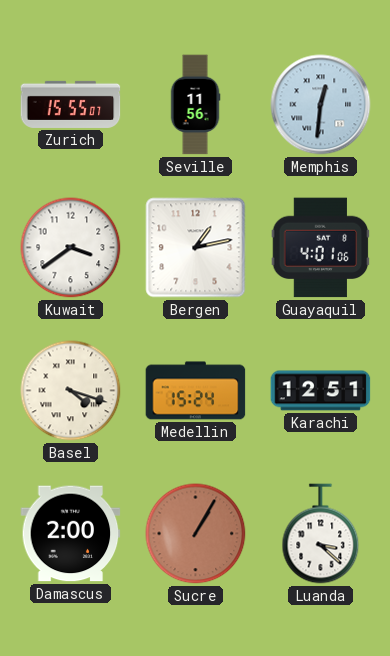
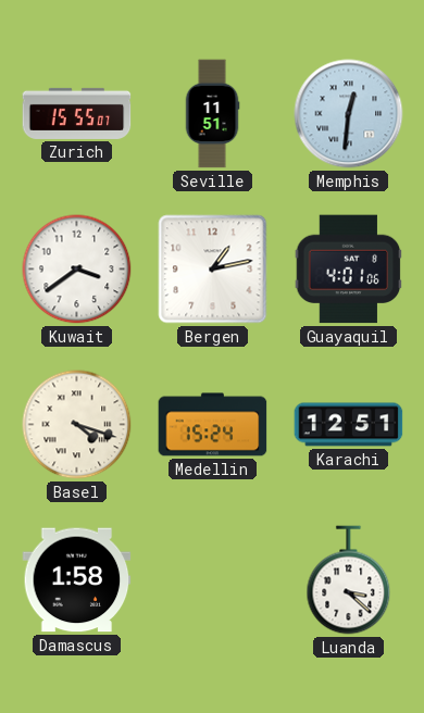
Seville: 11:56 -> 11:51
Damascus: 2:00 -> 1:58
Sucre: 1:05 -> none
